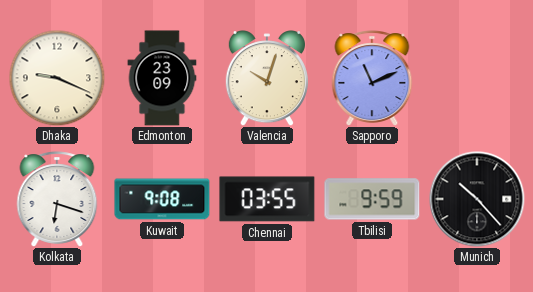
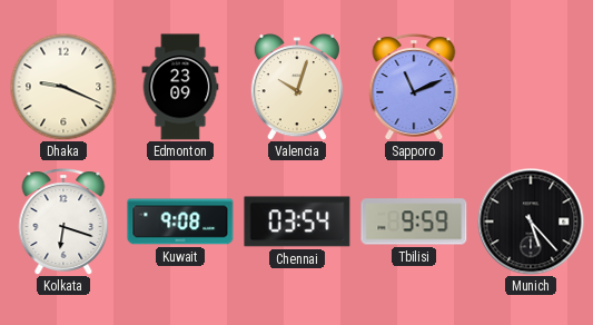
Chennai: 03:55 -> 03:54
Munich: 10:23 -> 5:23
